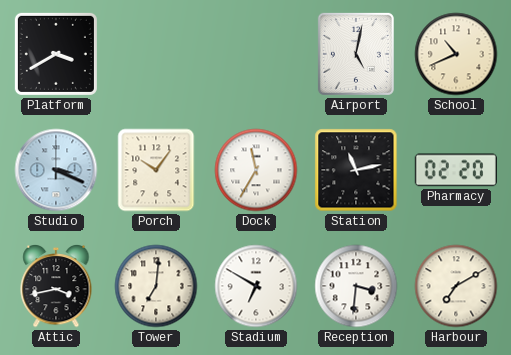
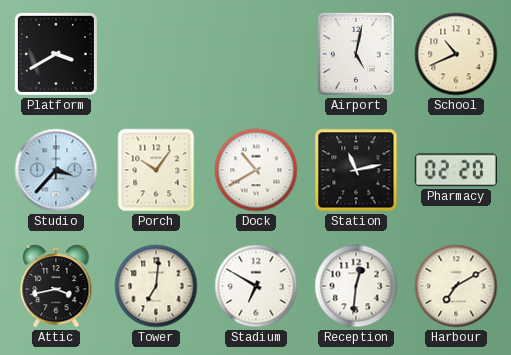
Studio: 3:19 -> 3:37
Dock: 11:35 -> 10:40
Reception: 3:31 -> 12:31
